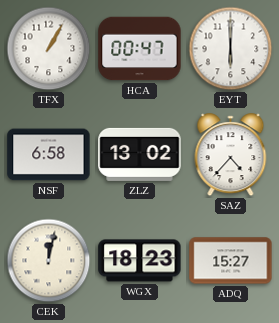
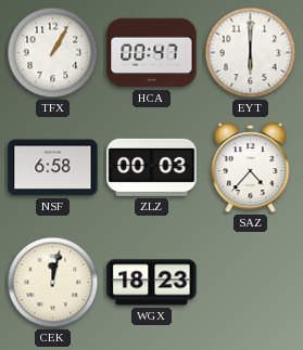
ZLZ: 13:02 -> 00:03
ADQ: 15:27 -> none
